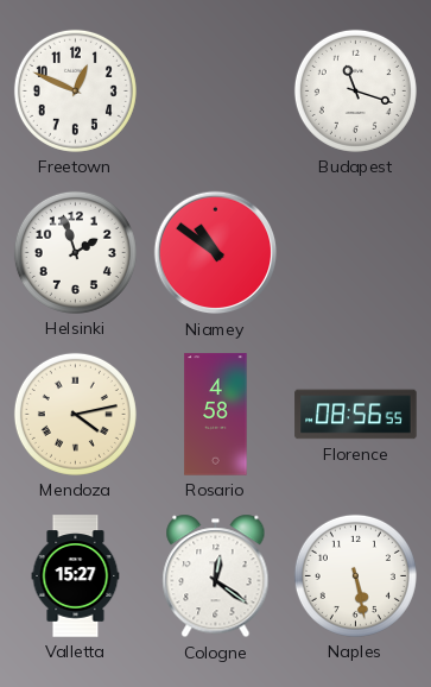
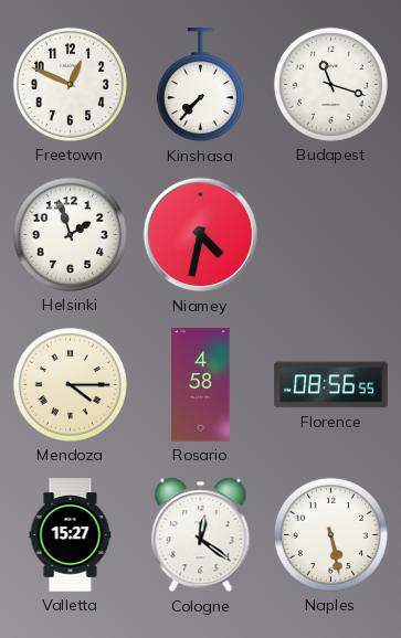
Kinshasa: none -> 7:37
Niamey: 10:51 -> 4:32
Mendoza: 4:13 -> 4:15
